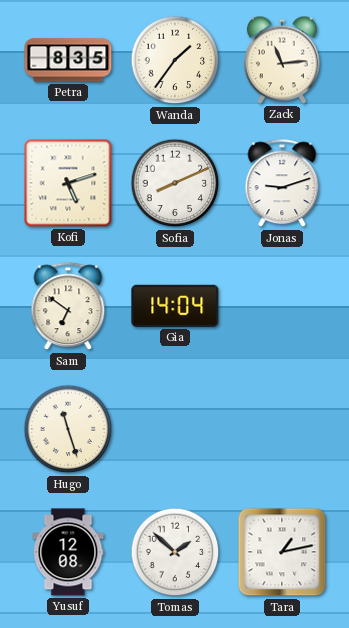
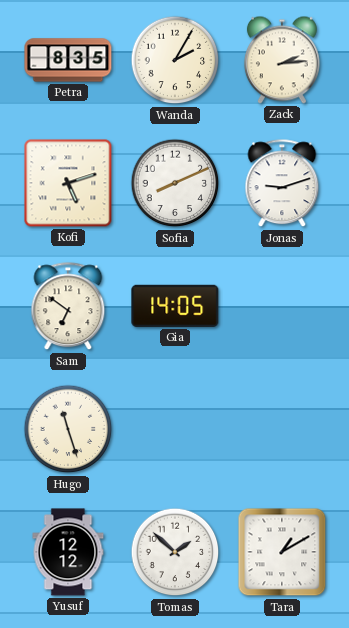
Wanda: 1:36 -> 2:05
Zack: 11:14 -> 2:14
Gia: 14:04 -> 14:05
Yusuf: 12:08 -> 12:12
Tara: 1:13 -> 1:10
